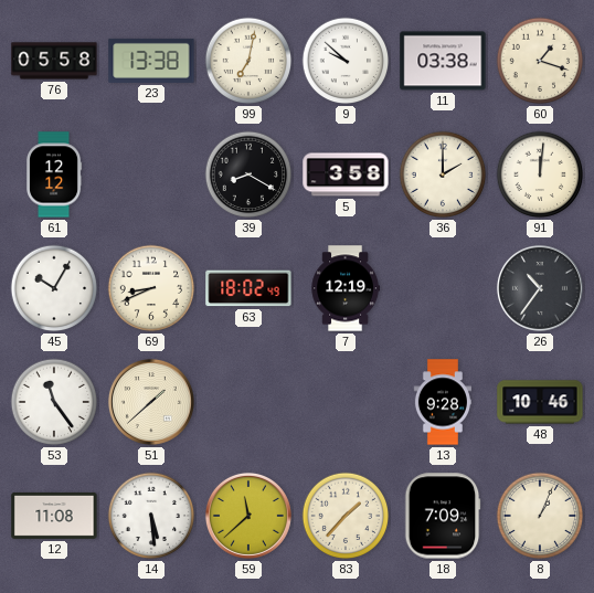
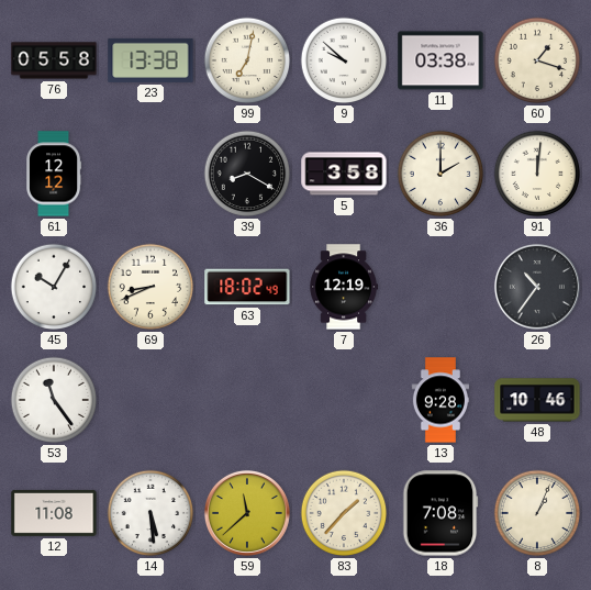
51: 1:38 -> none
18: 7:09 -> 7:08
